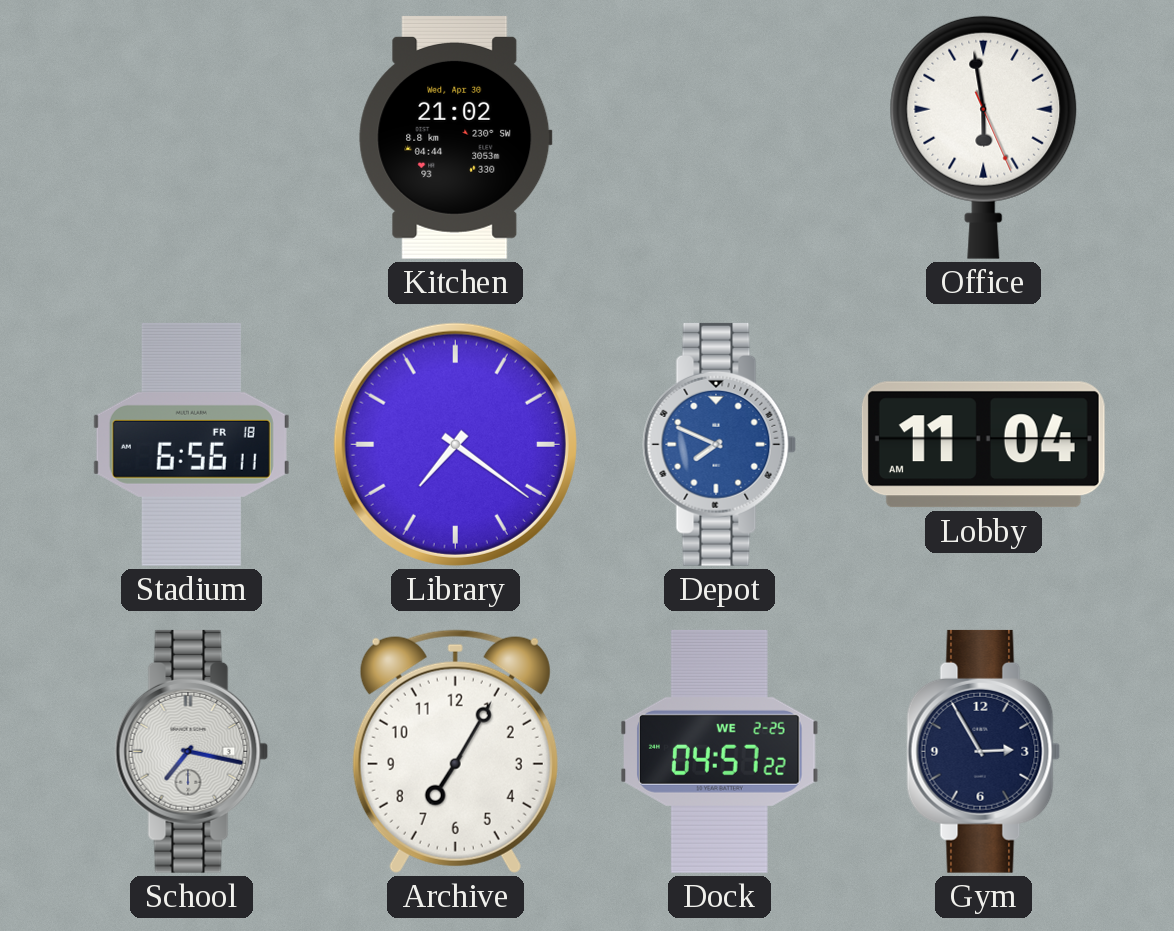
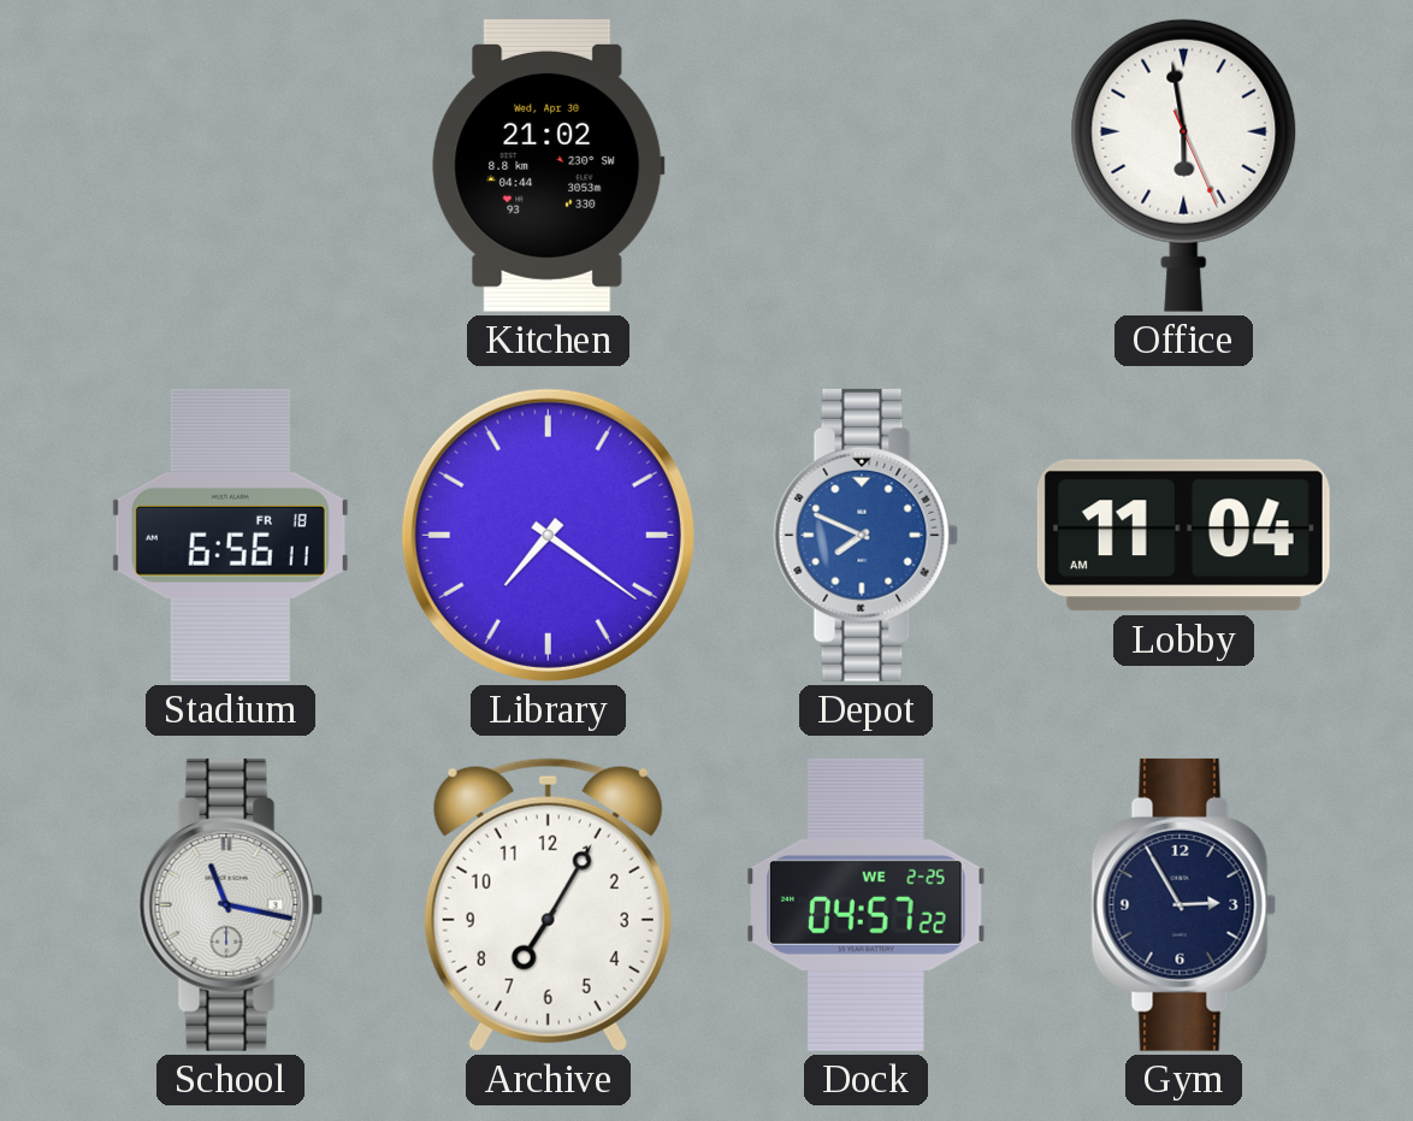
School: 7:17 -> 11:17
